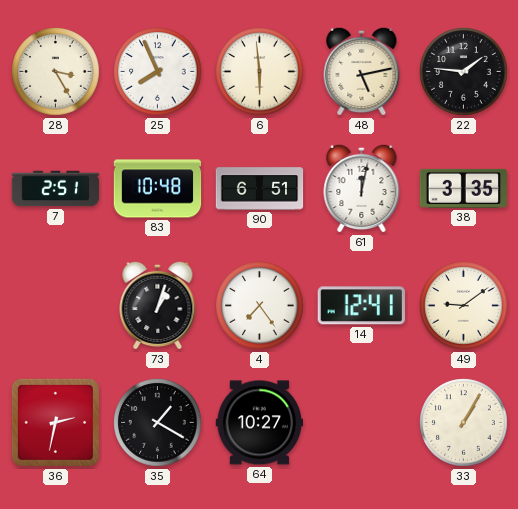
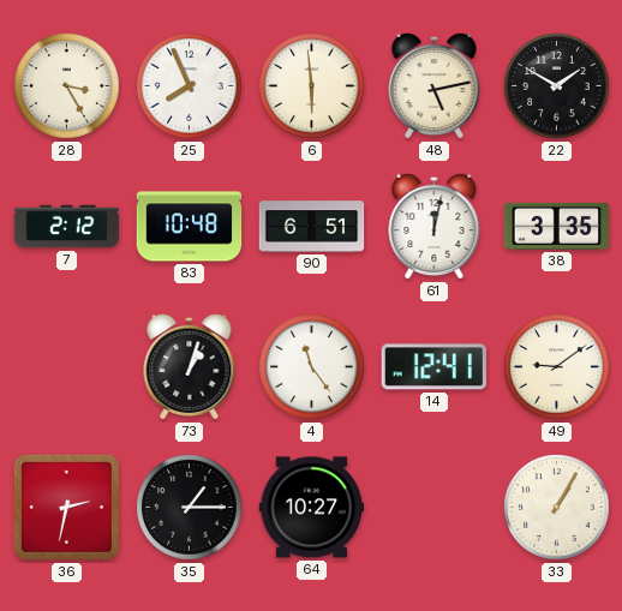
22: 1:46 -> 1:50
7: 2:51 -> 2:12
4: 7:24 -> 11:24
35: 1:20 -> 1:15
